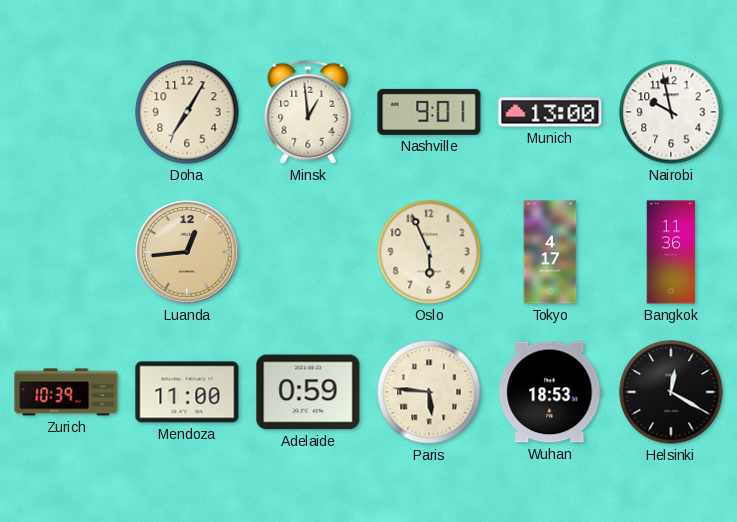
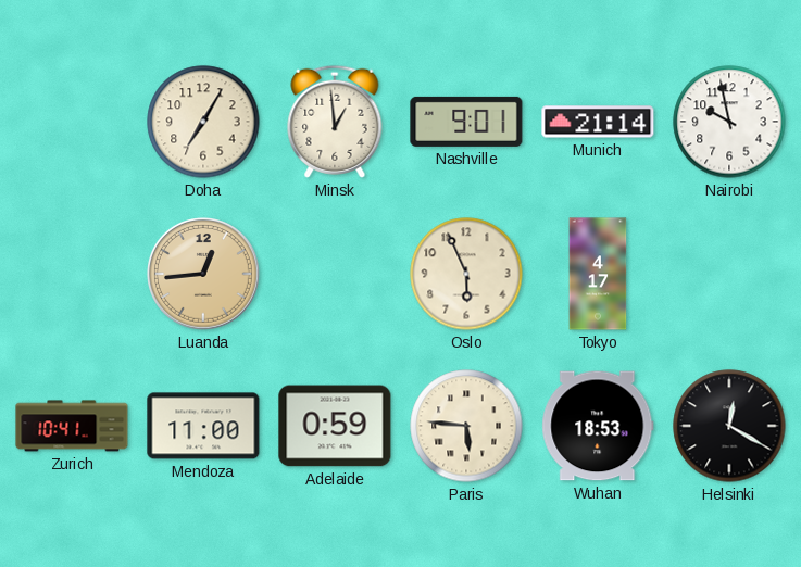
Munich: 13:00 -> 21:14
Bangkok: 11:36 -> none
Zurich: 10:39 -> 10:41
